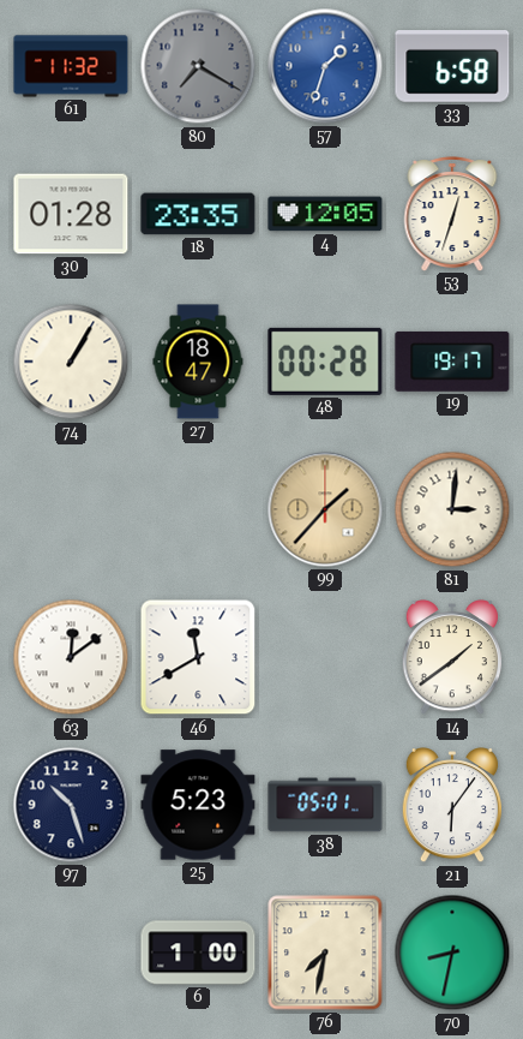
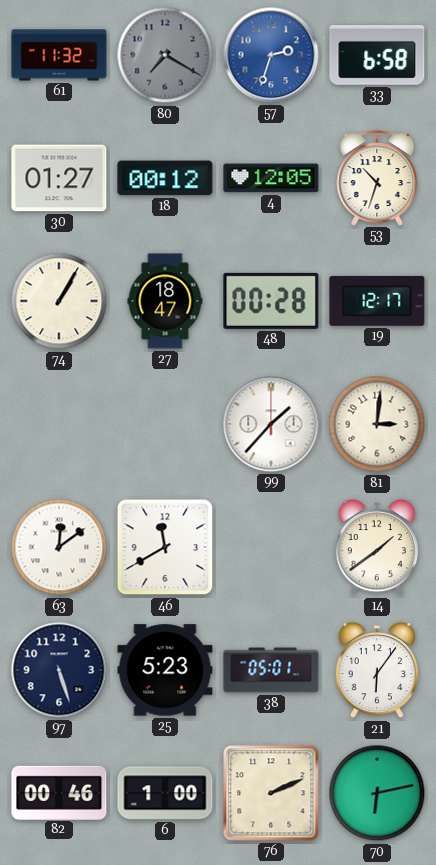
57: 1:33 -> 2:33
30: 01:28 -> 01:27
18: 23:35 -> 00:12
53: 12:33 -> 10:33
19: 19:17 -> 12:17
99 dial: champagne -> white
97: 10:27 -> 5:27
82: none -> 00:46
76: 7:32 -> 2:11
70: 8:32 -> 6:13
